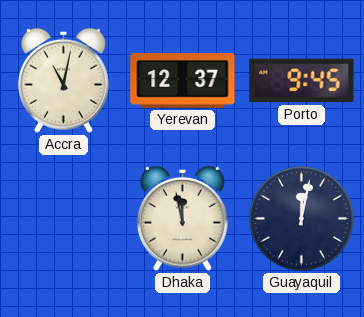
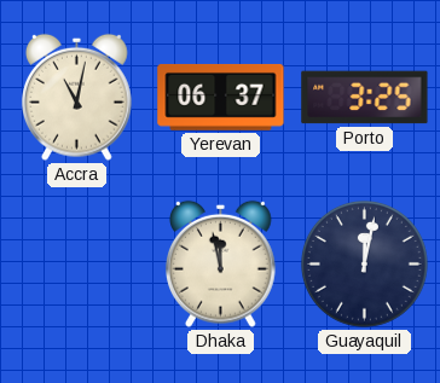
Yerevan: 12:37 -> 06:37
Porto: 9:45 -> 3:25
